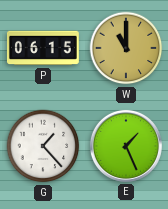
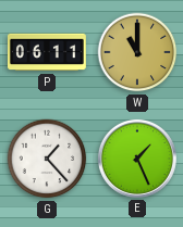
P: 06:15 -> 06:11
